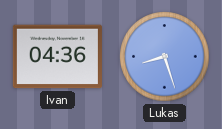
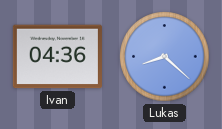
Lukas: 8:27 -> 8:22
